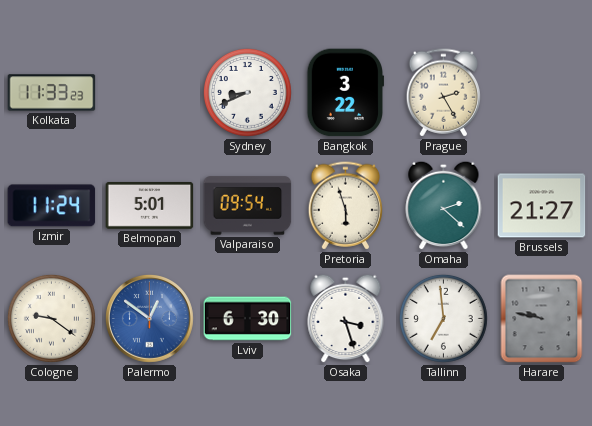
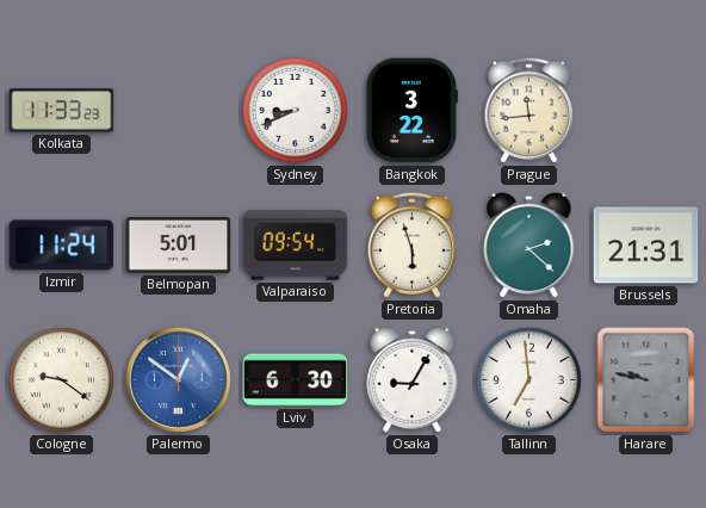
Prague: 2:25 -> 11:44
Brussels: 21:27 -> 21:31
Osaka: 3:27 -> 9:05
